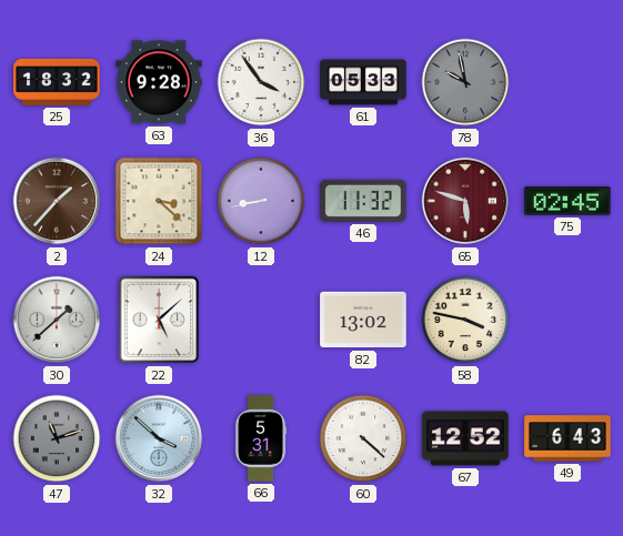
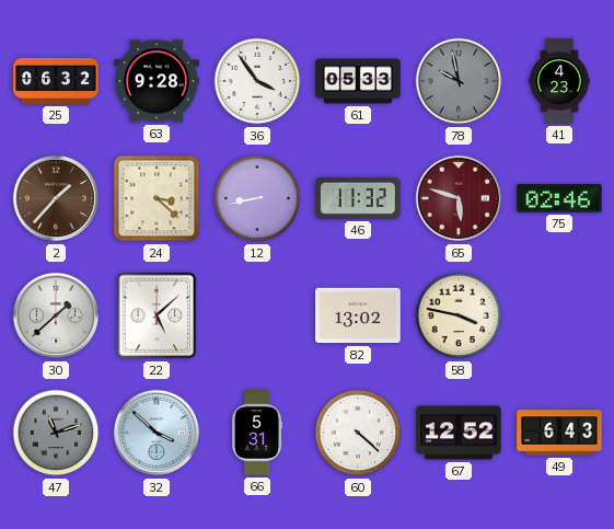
25: 18:32 -> 06:32
41: none -> 4:23
75: 02:45 -> 02:46
